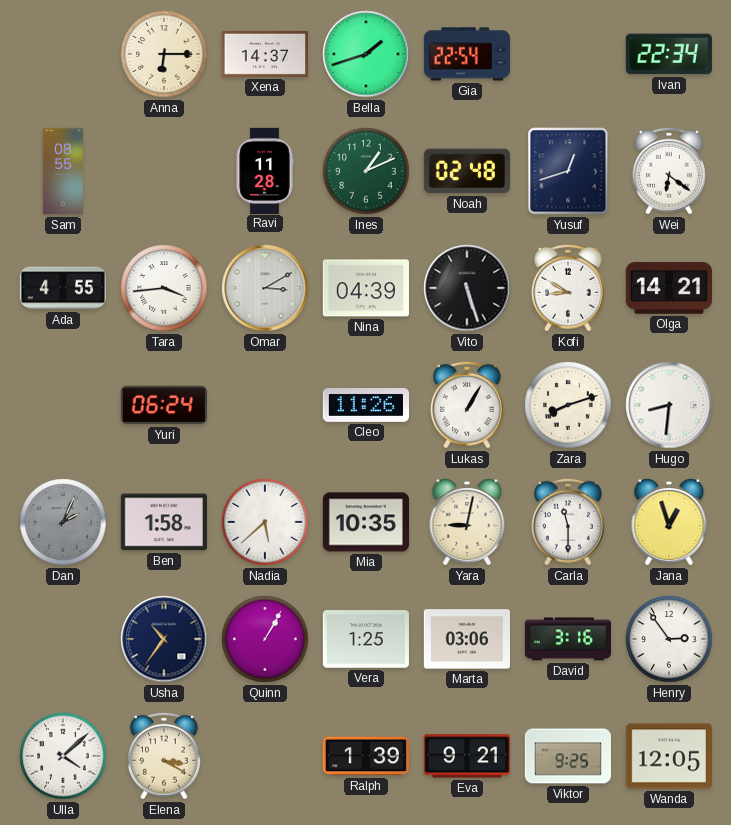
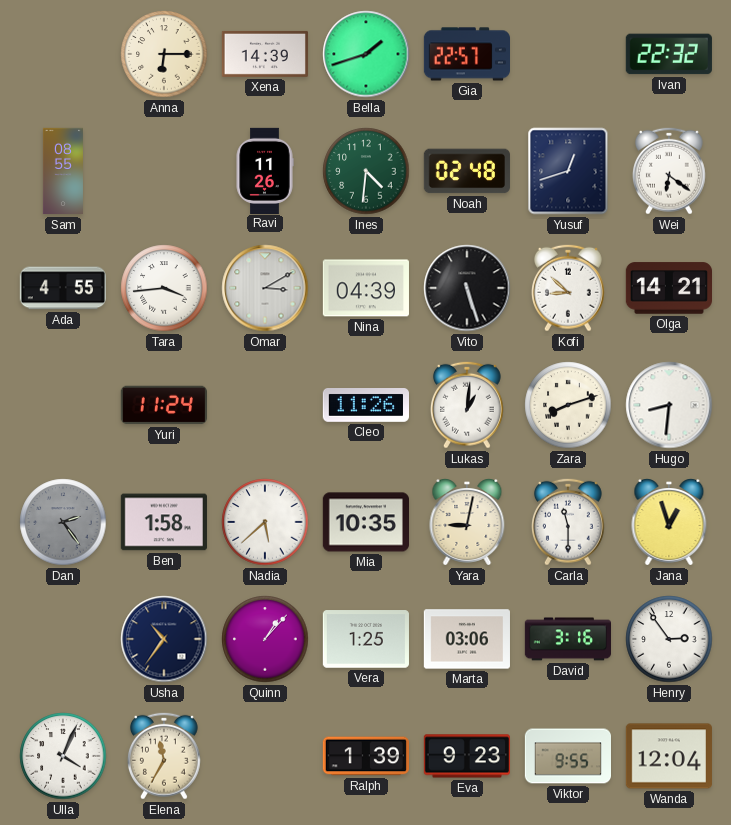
Xena: 14:37 -> 14:39
Gia: 22:54 -> 22:57
Ivan: 22:34 -> 22:32
Ravi: 11:28 -> 11:26
Ines: 1:11 -> 4:31
Kofi: 8:50 -> 8:52
Yuri: 06:24 -> 11:24
Lukas: 1:05 -> 1:01
Dan: 2:04 -> 2:24
Quinn: 1:05 -> 1:07
Ulla: 4:08 -> 4:04
Elena: 3:20 -> 11:35
Eva: 9:21 -> 9:23
Viktor: 9:25 -> 9:55
Wanda: 12:05 -> 12:04
